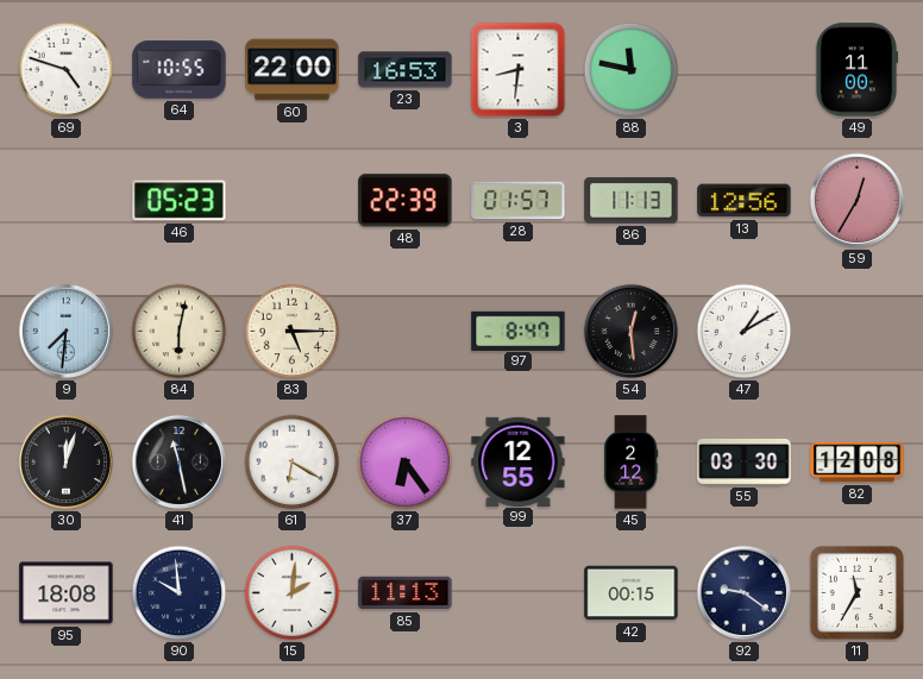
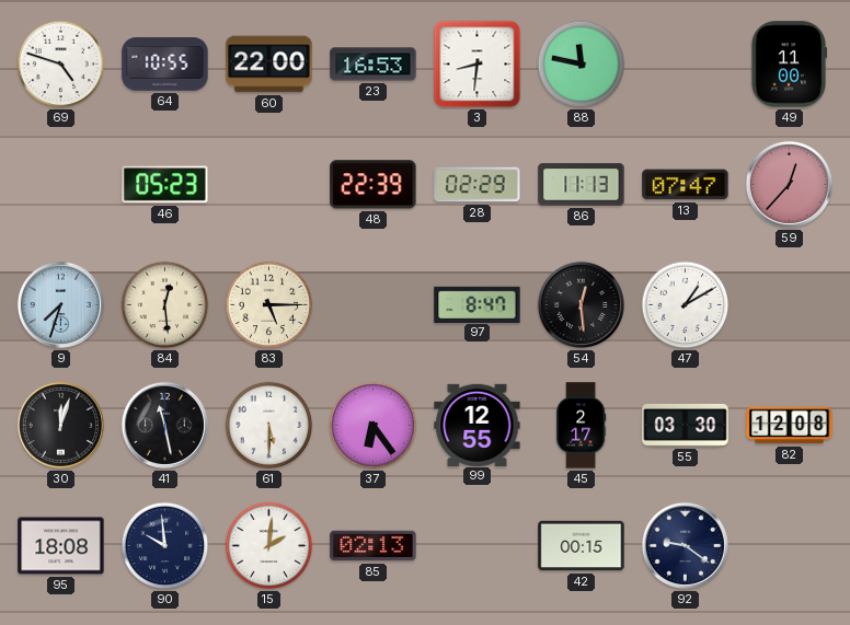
28: 01:57 -> 02:29
13: 12:56 -> 07:47
59: 12:35 -> 12:37
9: 7:31 -> 7:33
84: 6:02 -> 12:29
61: 6:20 -> 5:30
45: 2:12 -> 2:17
85: 11:13 -> 02:13
11: 11:35 -> none
